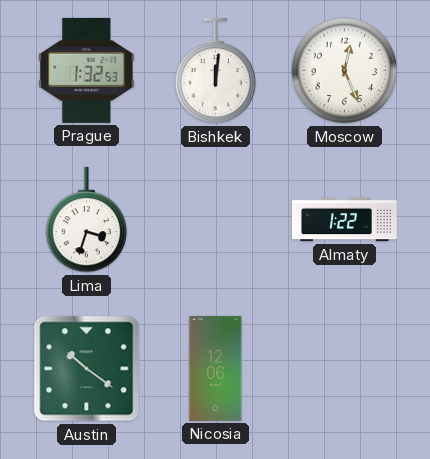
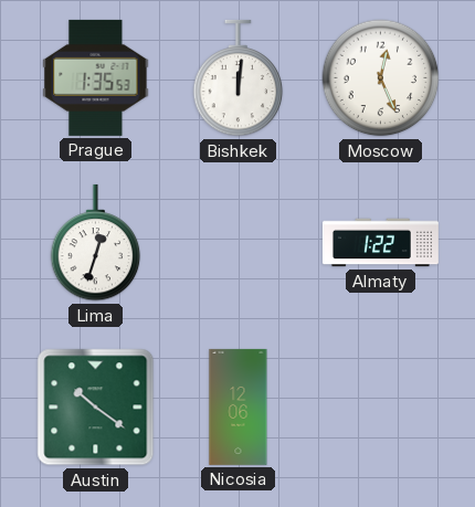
Prague: 1:32 -> 1:35
Lima: 3:33 -> 12:33
